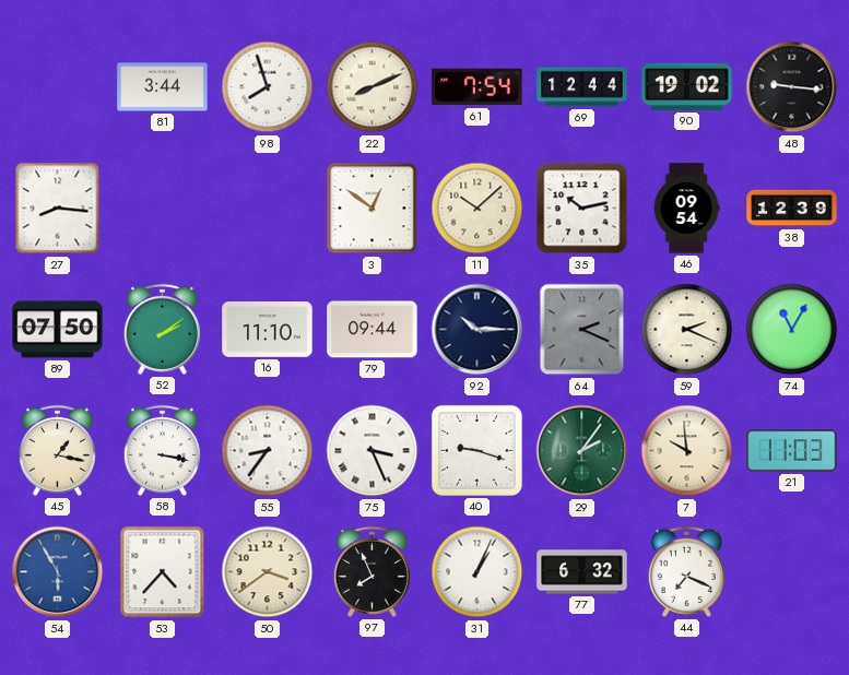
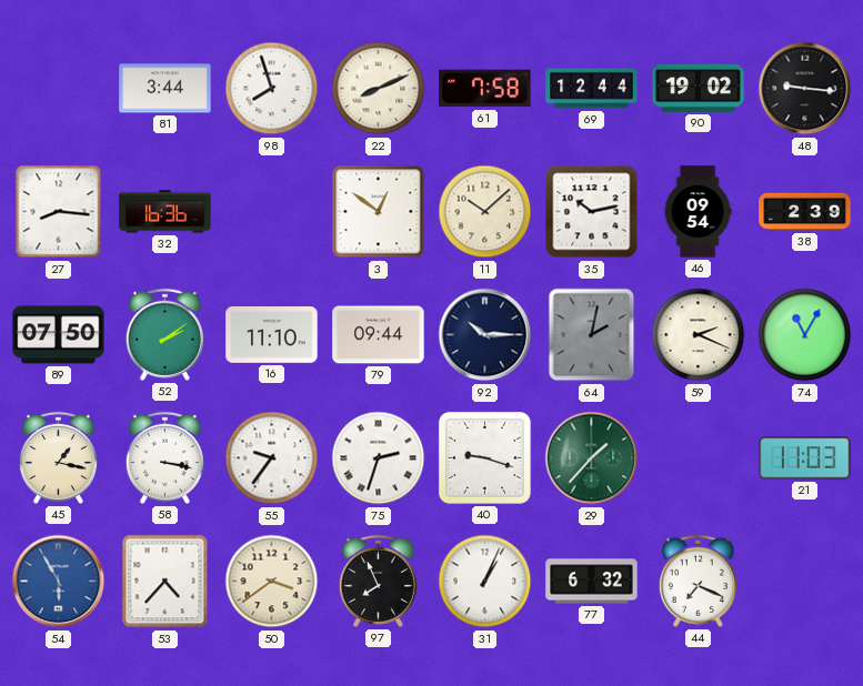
61: 7:54 -> 7:58
32: none -> 16:36
38: 12:39 -> 2:39
64: 2:19 -> 2:02
55: 8:36 -> 9:36
75: 3:26 -> 2:33
29: 2:06 -> 1:37
7: 9:59 -> none
